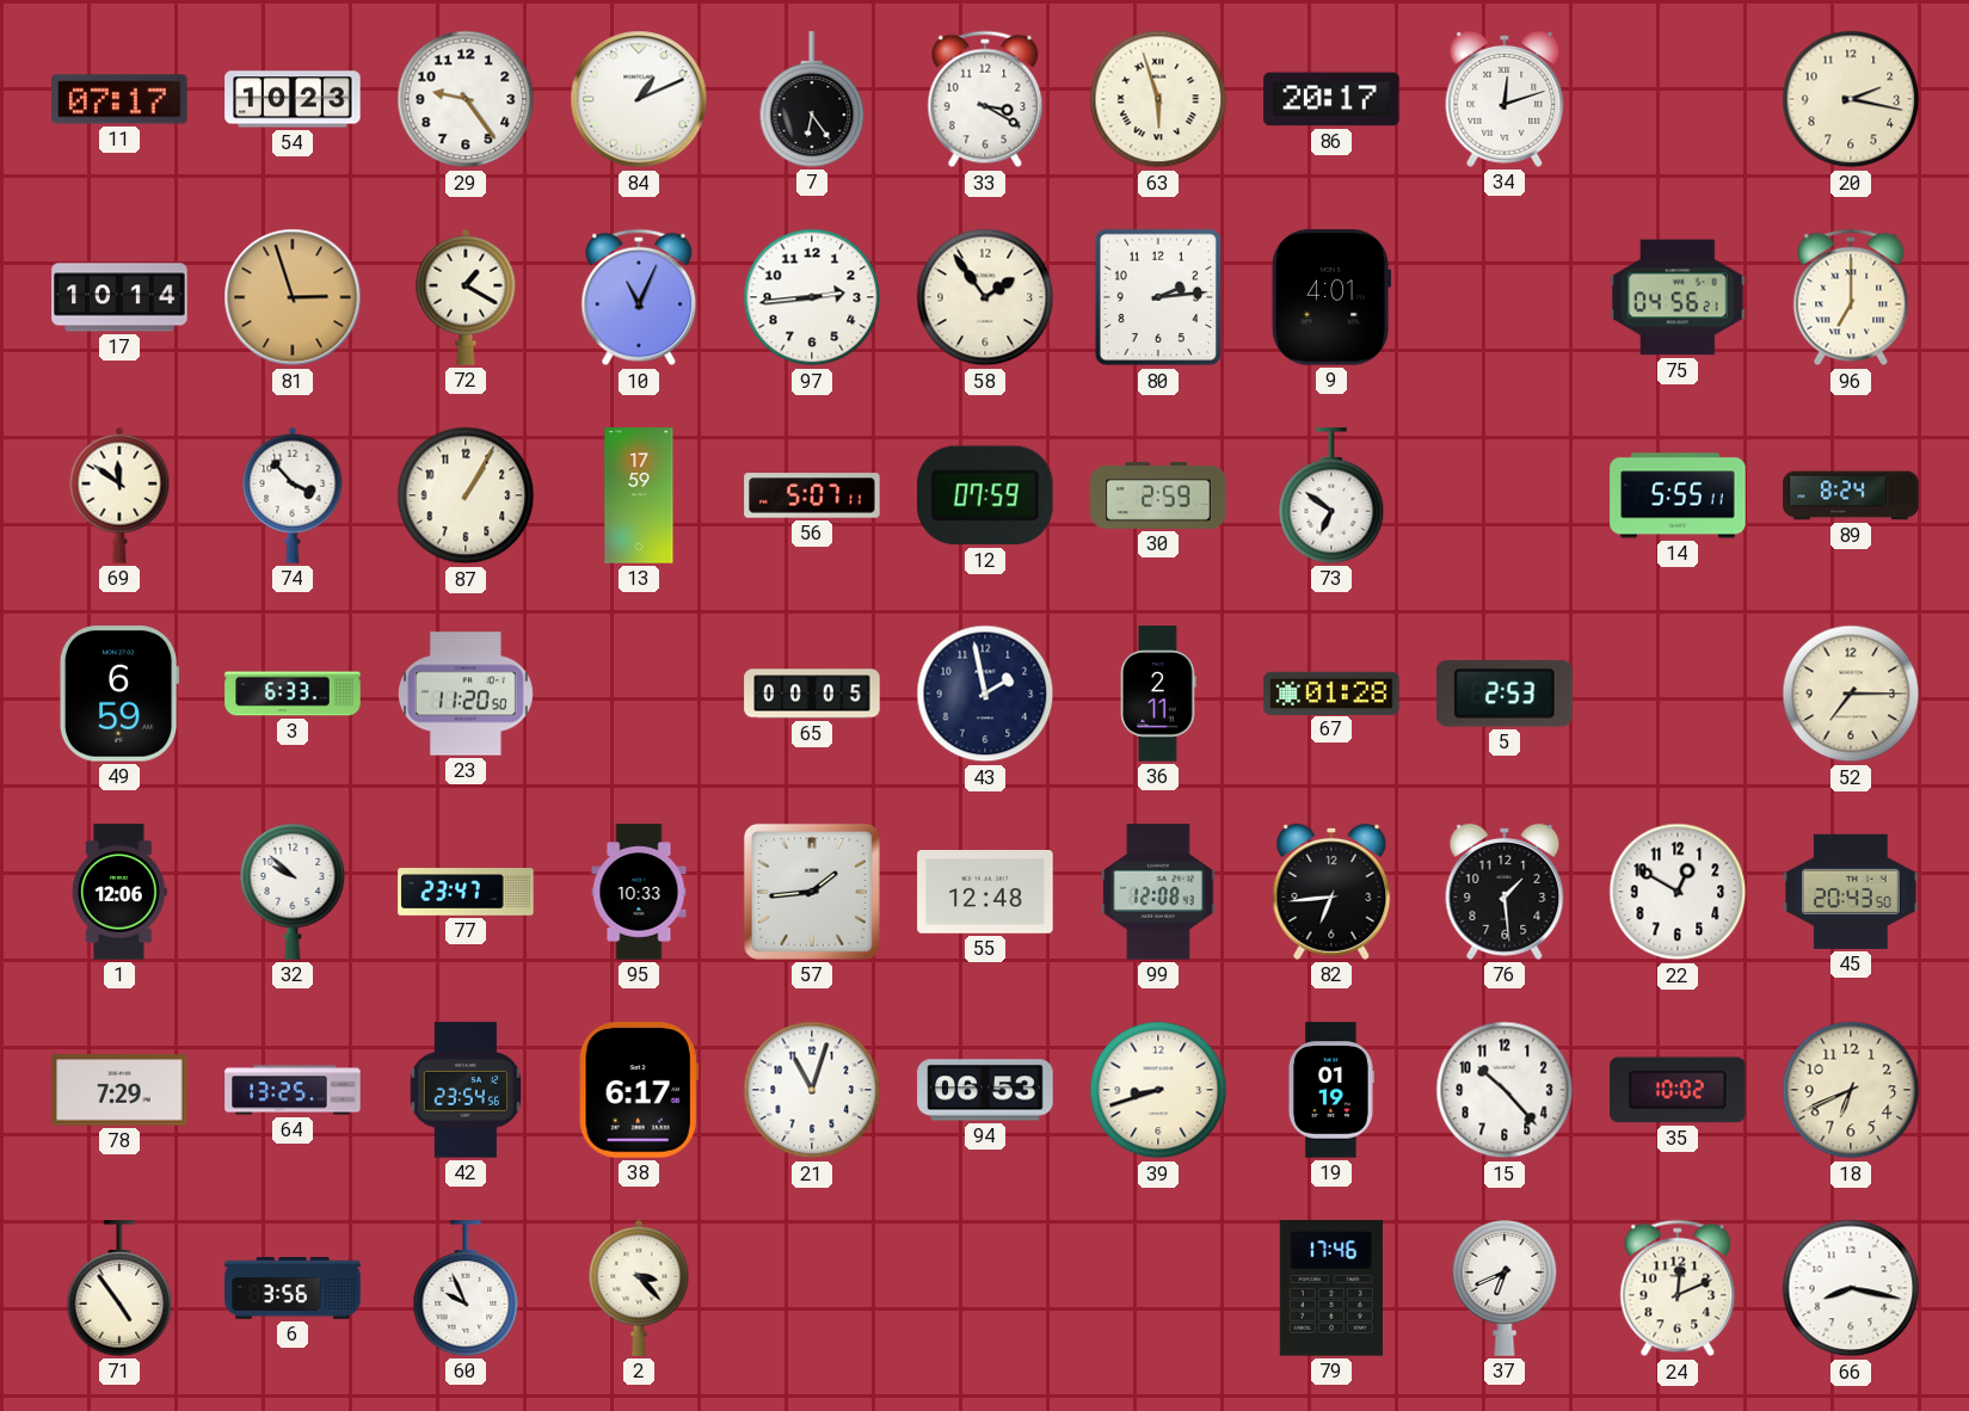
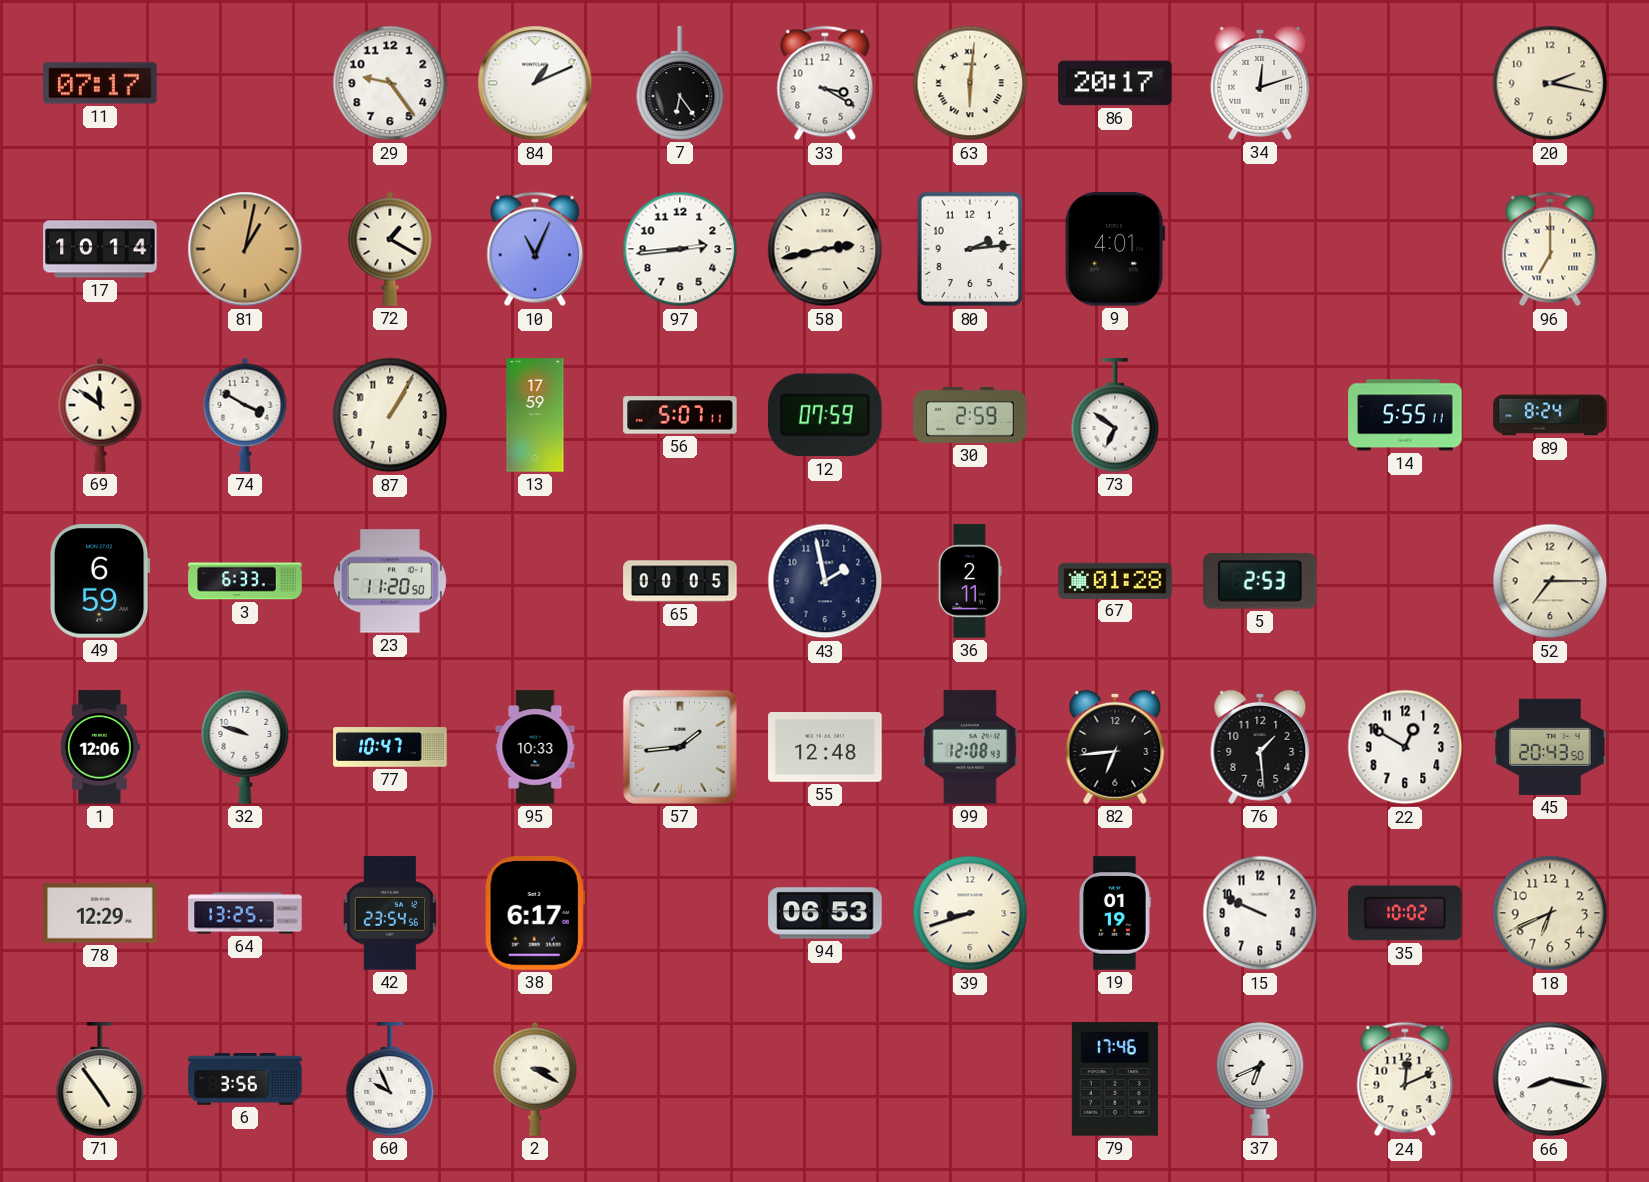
54: 10:23 -> none
63: 5:57 -> 6:01
81: 2:57 -> 1:02
58: 1:54 -> 2:43
75: 04:56 -> none
74: 3:53 -> 3:50
32: 9:52 -> 9:48
77: 23:47 -> 10:47
78: 7:29 -> 12:29
21: 11:03 -> none
15: 10:23 -> 9:49
2: 3:23 -> 3:20
